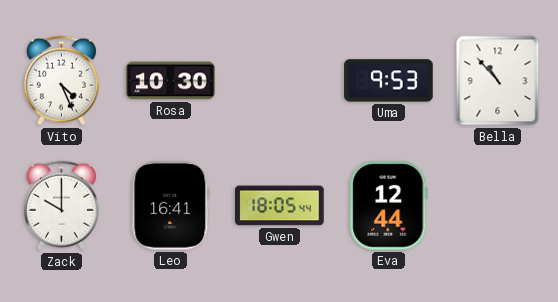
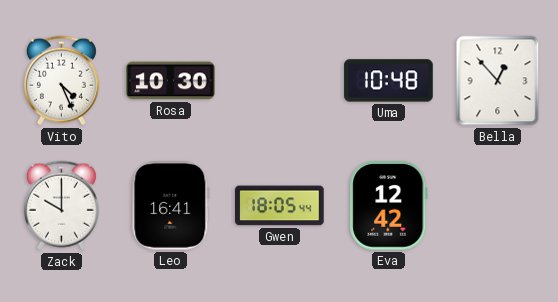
Uma: 9:53 -> 10:48
Bella: 10:53 -> 12:53
Eva: 12:44 -> 12:42
